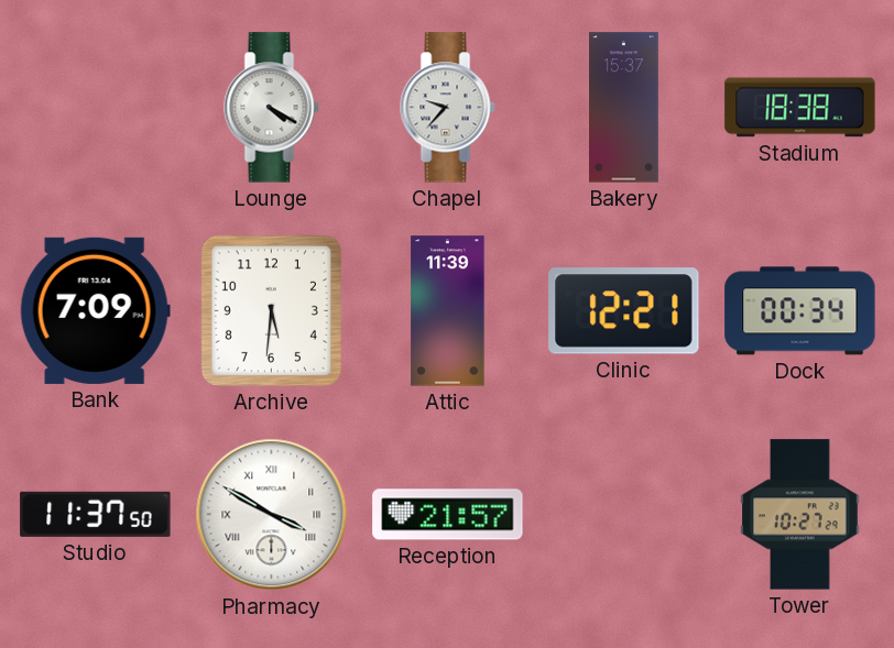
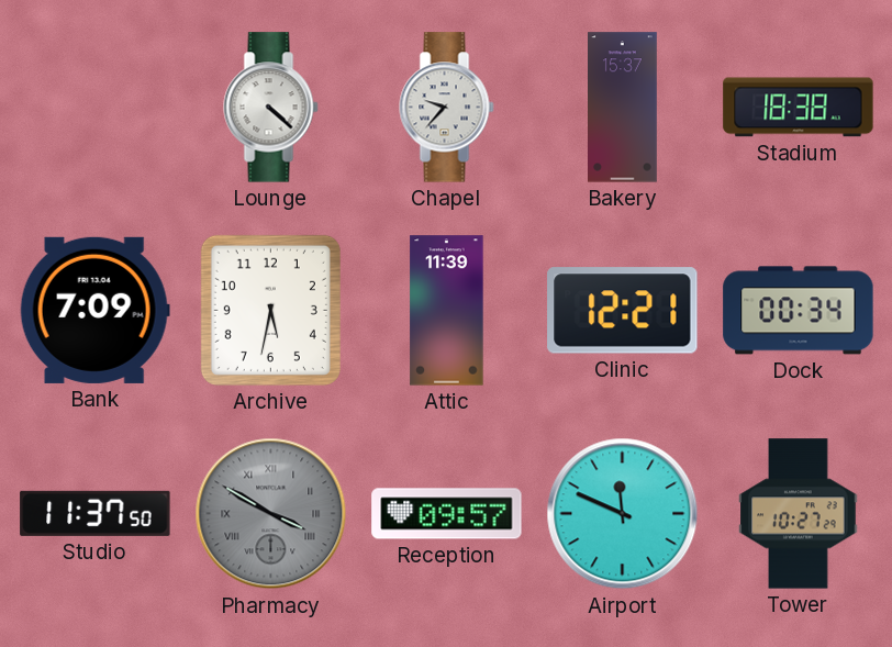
Lounge: 4:20 -> 4:22
Archive: 5:31 -> 5:32
Pharmacy dial: white -> grey
Reception: 21:57 -> 09:57
Airport: none -> 11:49
